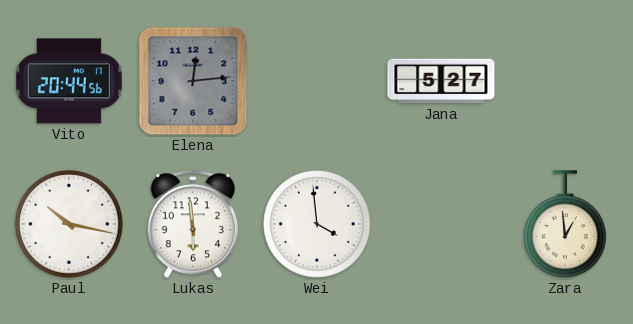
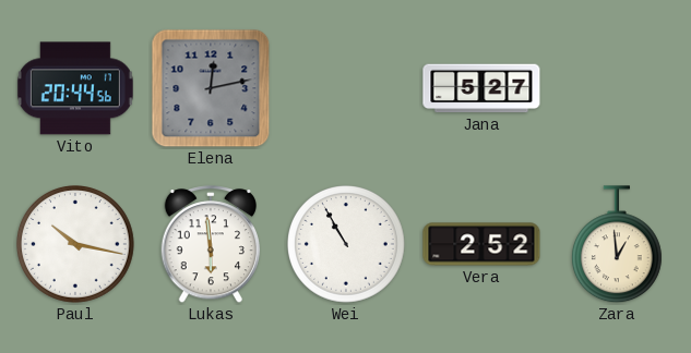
Elena: 12:14 -> 12:13
Wei: 3:59 -> 10:55
Vera: none -> 2:52
